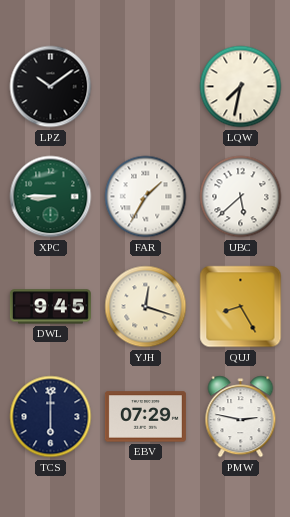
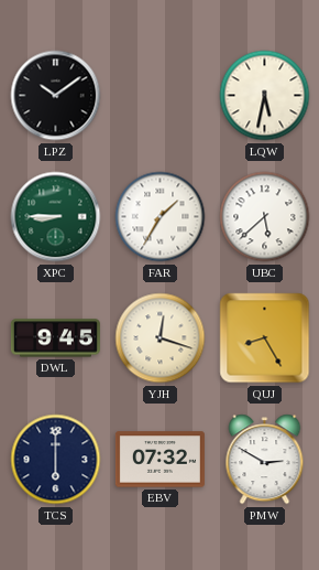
LQW: 7:32 -> 5:32
EBV: 07:29 -> 07:32
PMW: 2:47 -> 2:50
